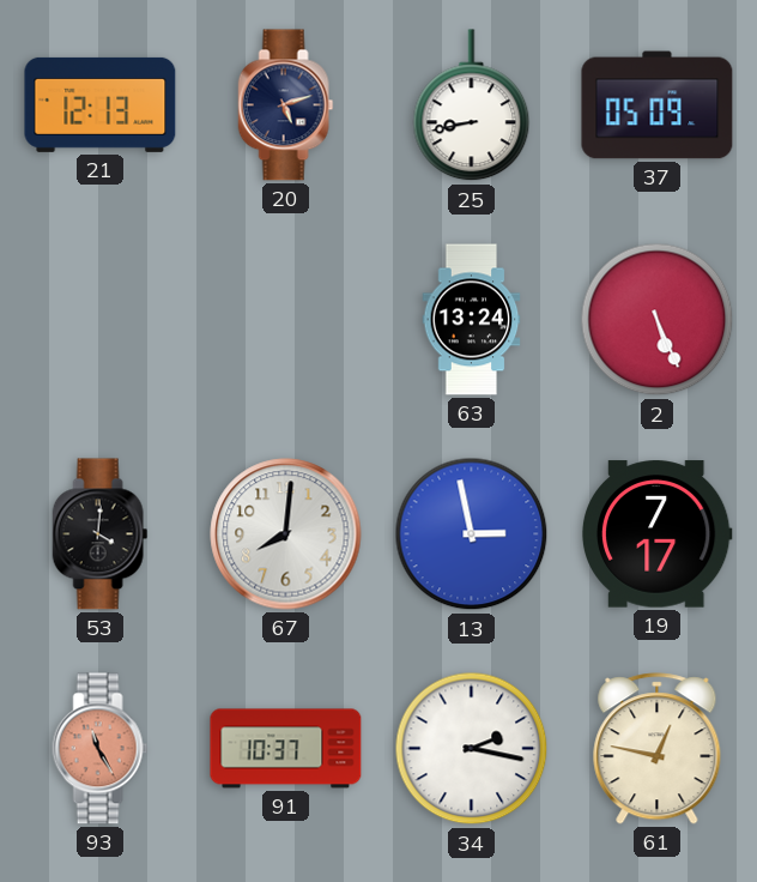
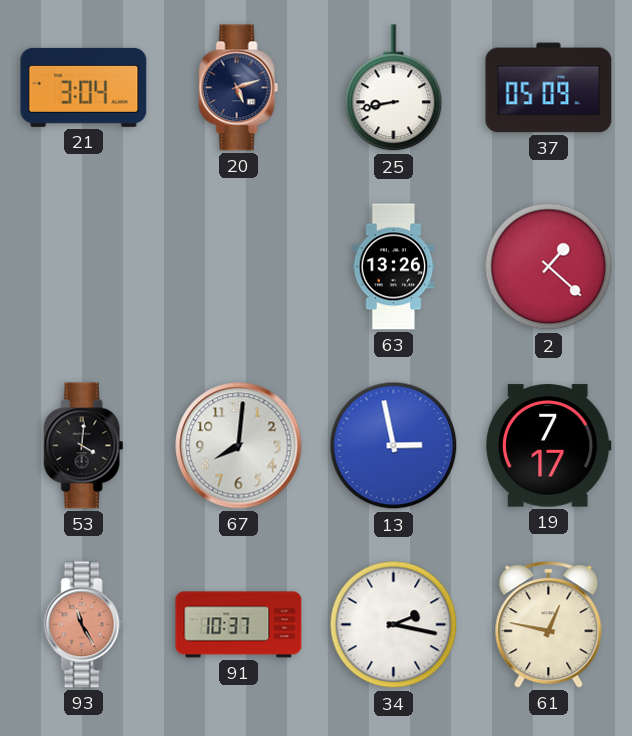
21: 12:13 -> 3:04
63: 13:24 -> 13:26
2: 5:26 -> 1:22
